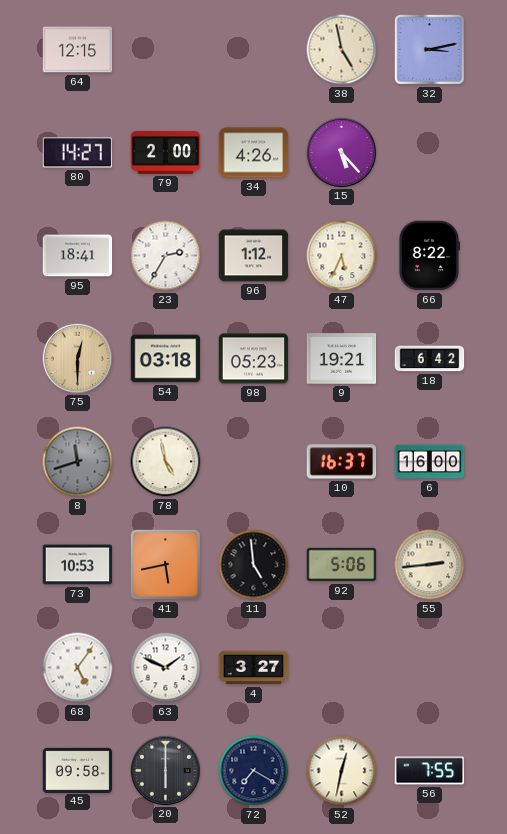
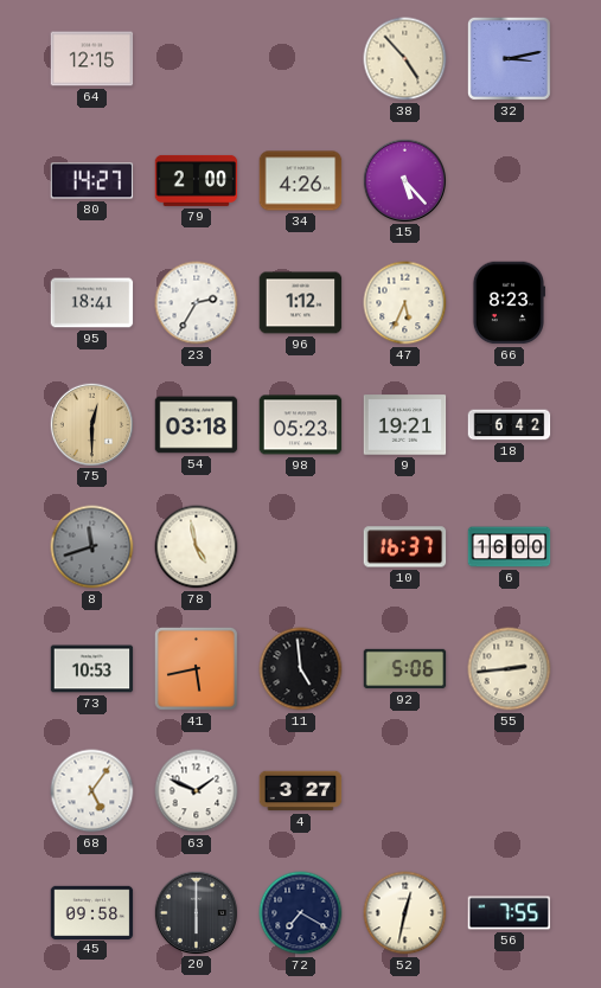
38: 4:58 -> 4:53
66: 8:22 -> 8:23
